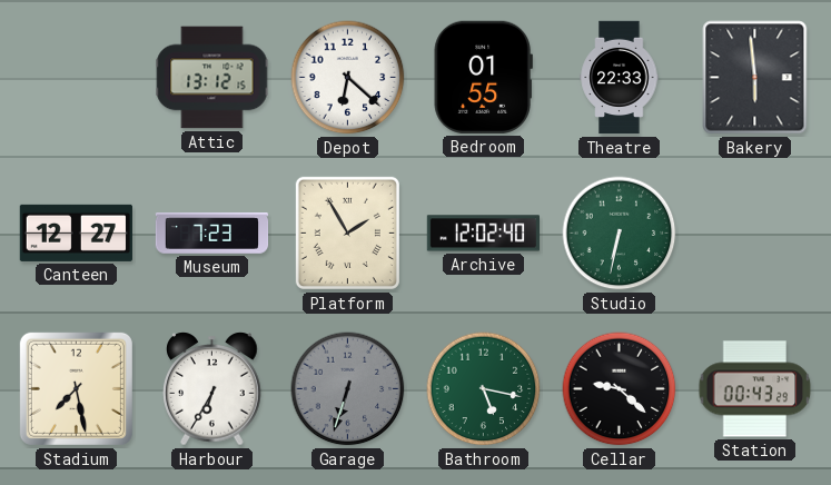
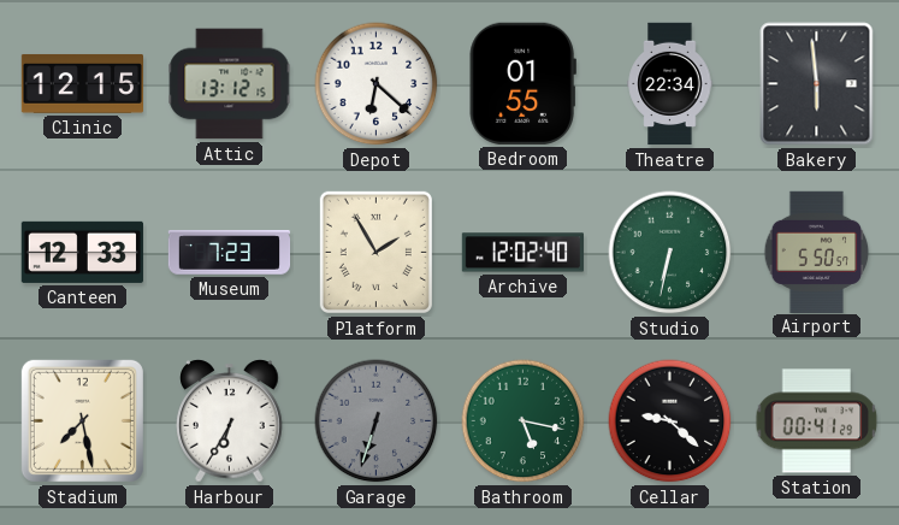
Clinic: none -> 12:15
Theatre: 22:33 -> 22:34
Canteen: 12:27 -> 12:33
Airport: none -> 5:50
Station: 00:43 -> 00:41
